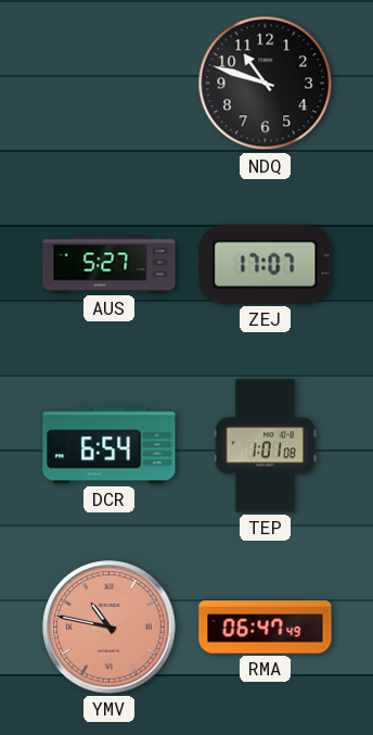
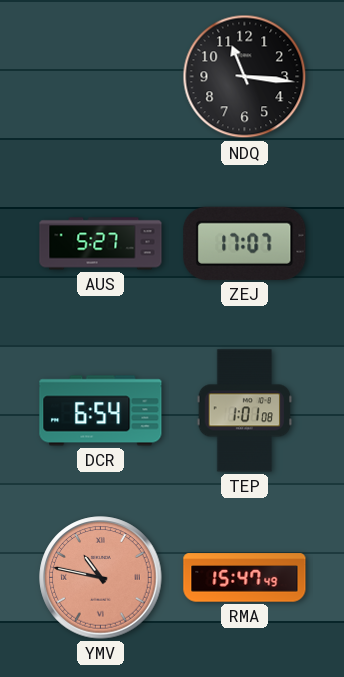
NDQ: 10:48 -> 11:16
RMA: 06:47 -> 15:47
